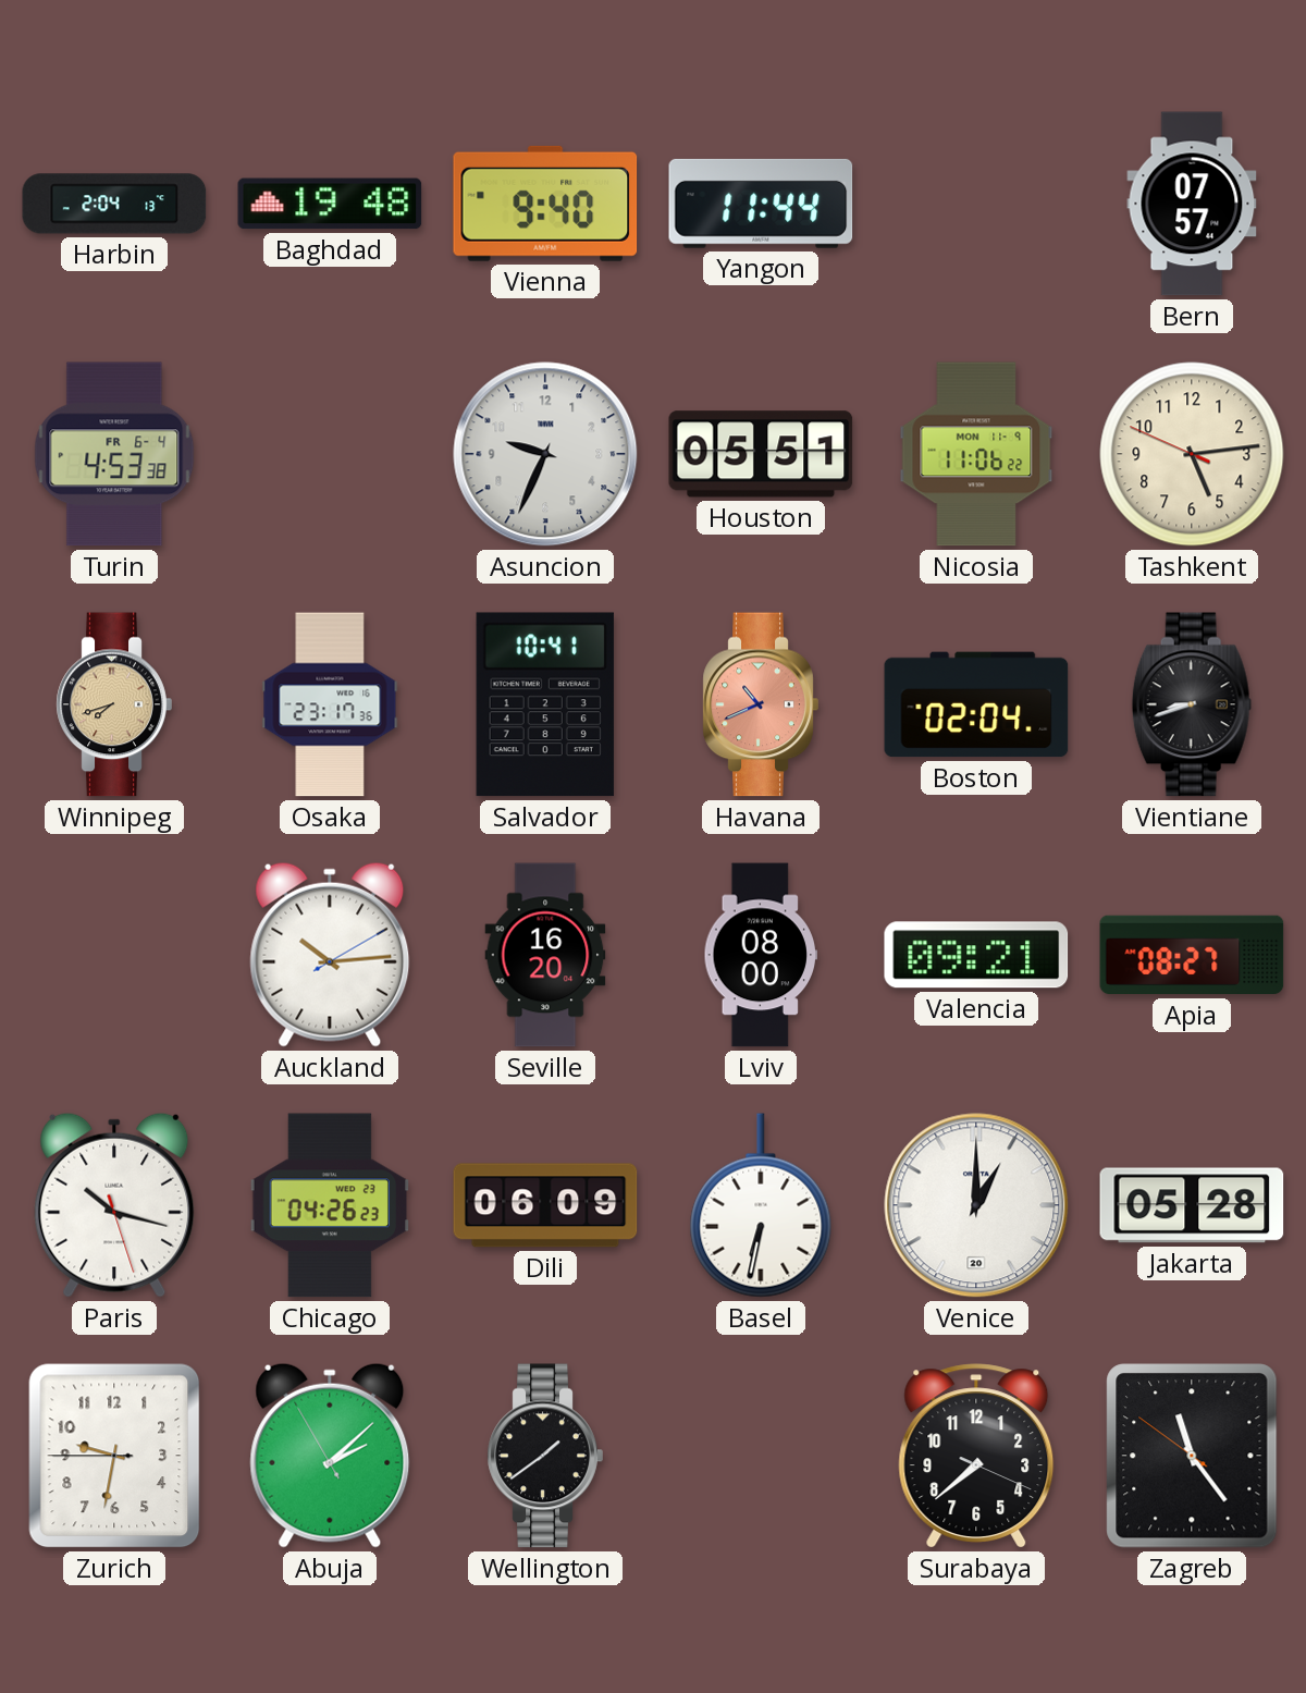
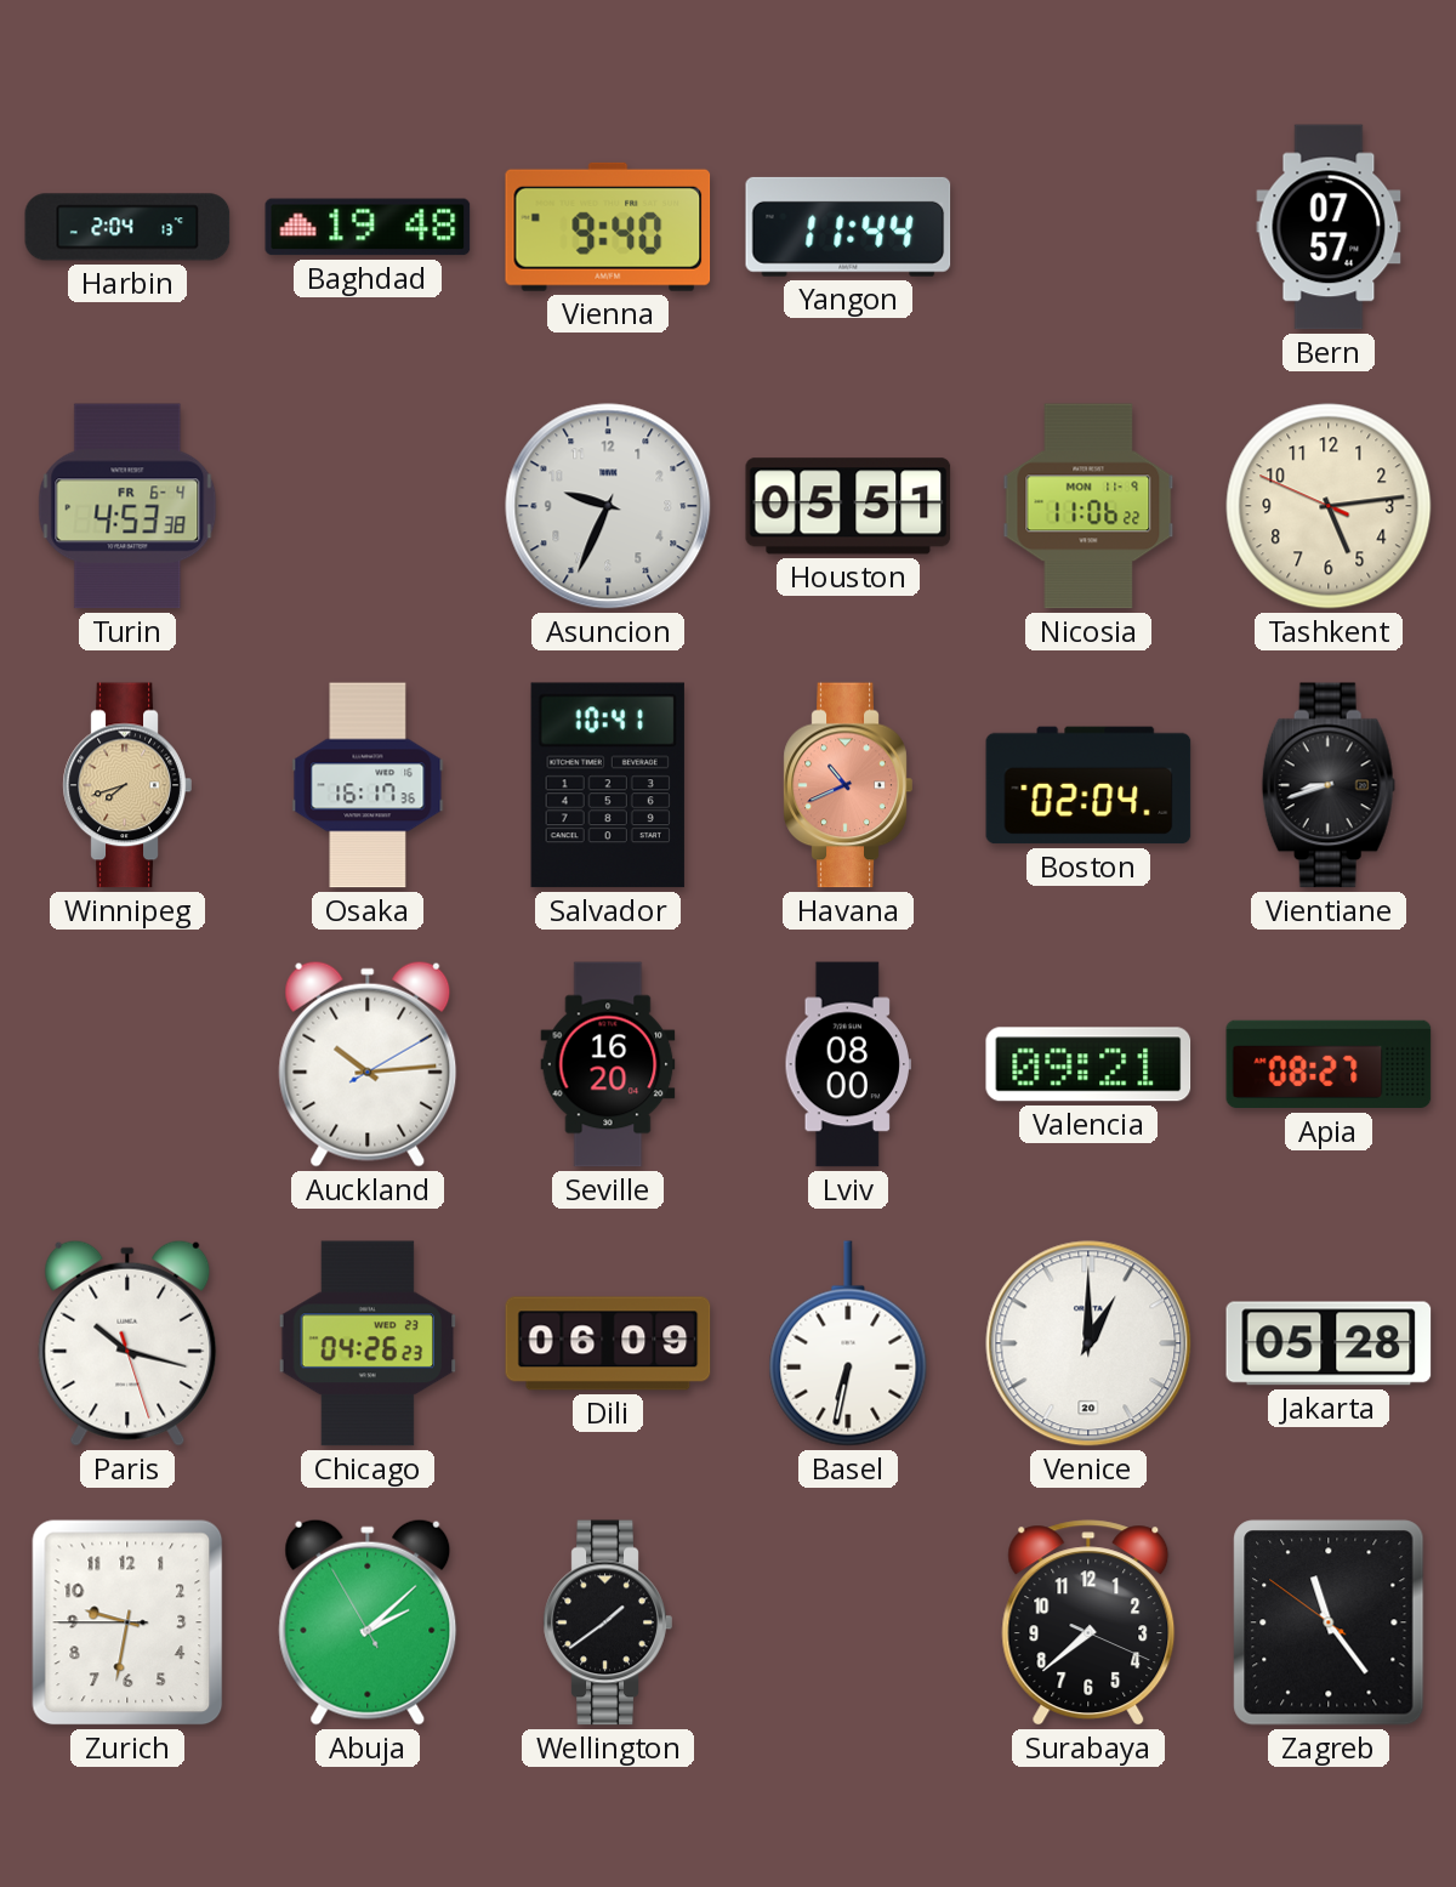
Osaka: 23:17 -> 16:17
